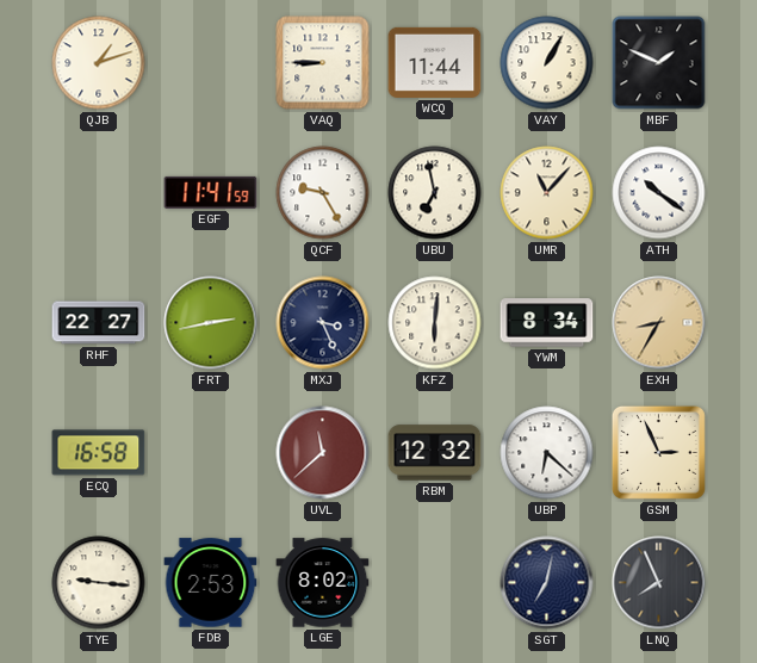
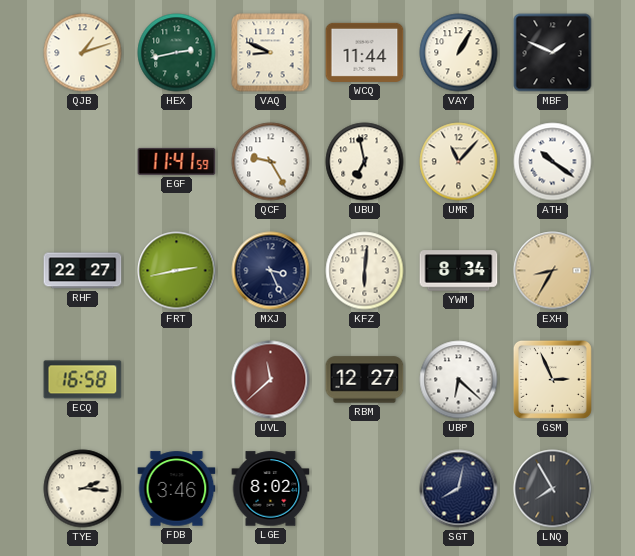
HEX: none -> 2:43
VAQ: 8:45 -> 8:49
RBM: 12:32 -> 12:27
TYE: 9:16 -> 2:16
FDB: 2:53 -> 3:46
SGT: 7:02 -> 8:02
LNQ: 7:56 -> 7:55
